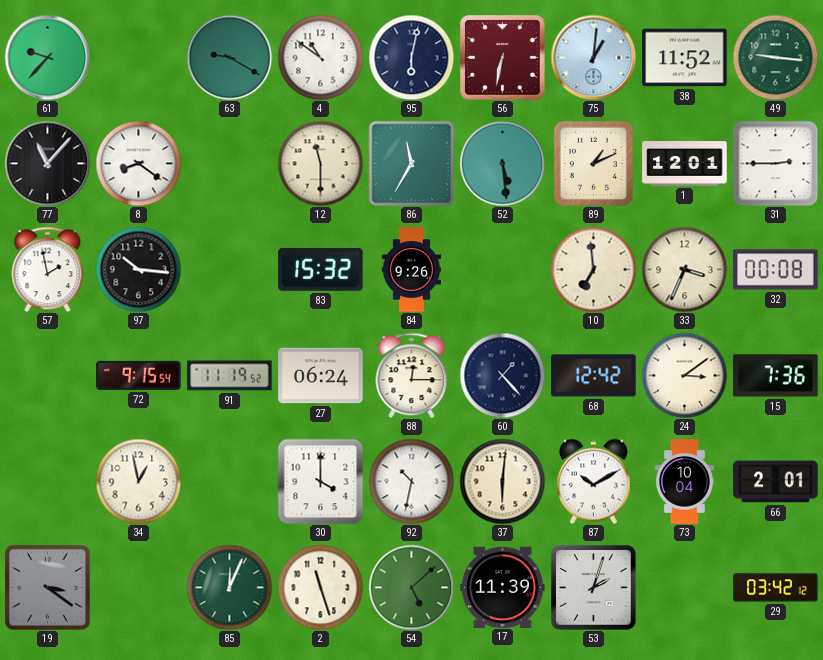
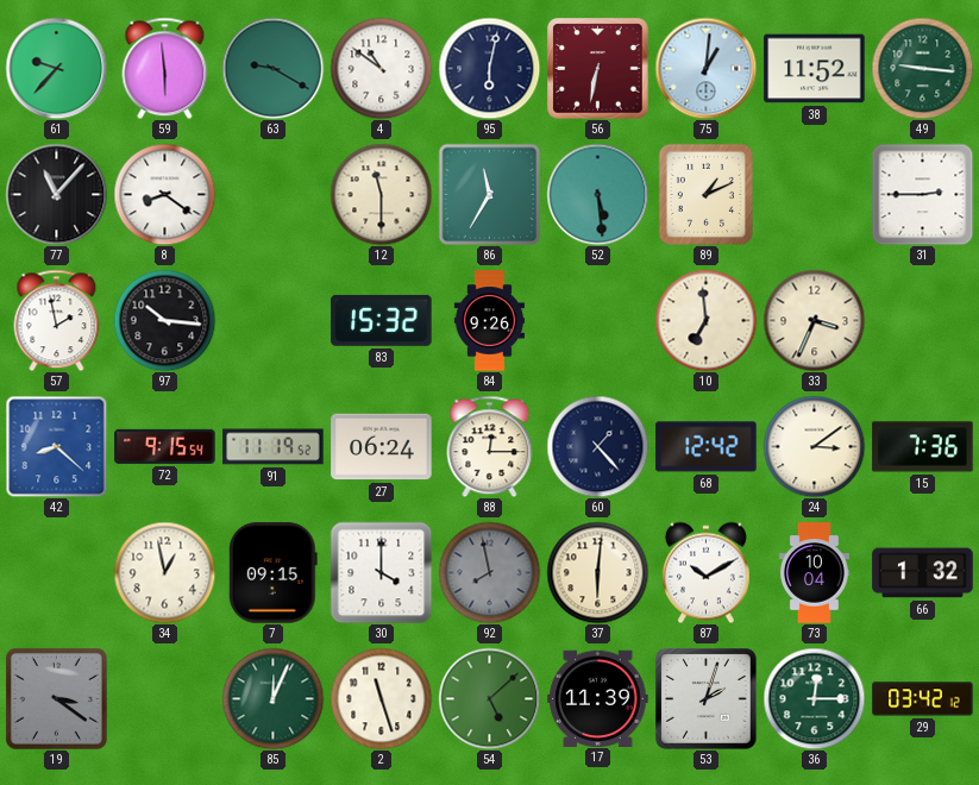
59: none -> 5:59
1: 12:01 -> none
32: 00:08 -> none
42: none -> 8:22
7: none -> 09:15
92: 10:32 -> 7:58
92 dial: white -> grey
66: 2:01 -> 1:32
36: none -> 12:15
